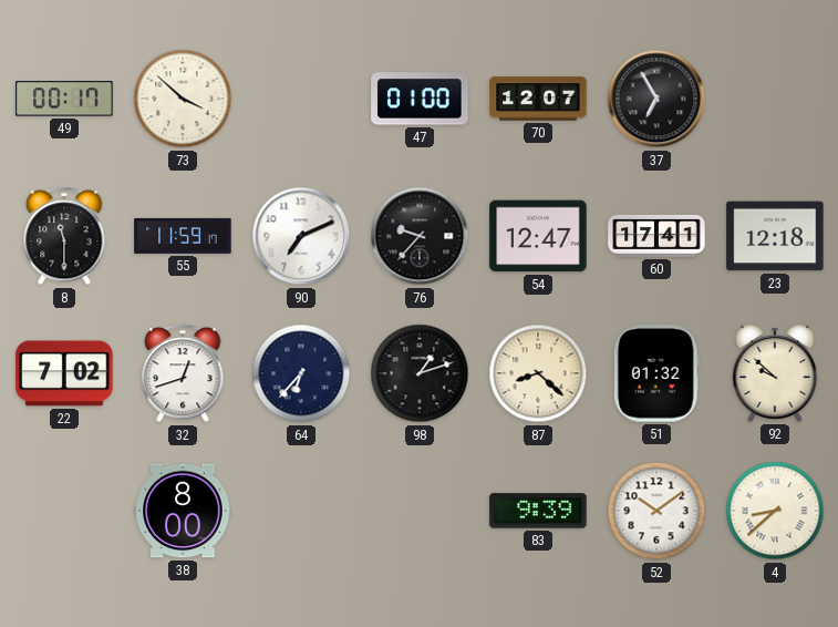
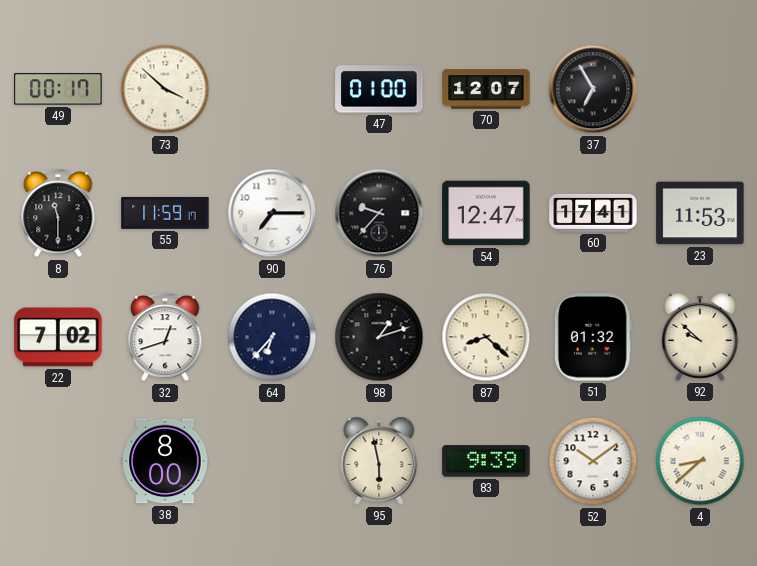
90: 7:11 -> 7:15
23: 12:18 -> 11:53
95: none -> 5:58
